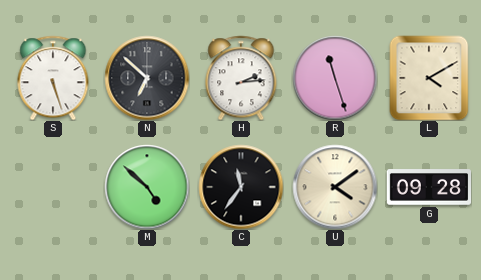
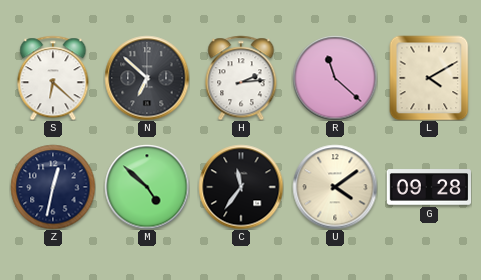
S: 5:27 -> 6:22
R: 11:27 -> 11:22
Z: none -> 12:32
